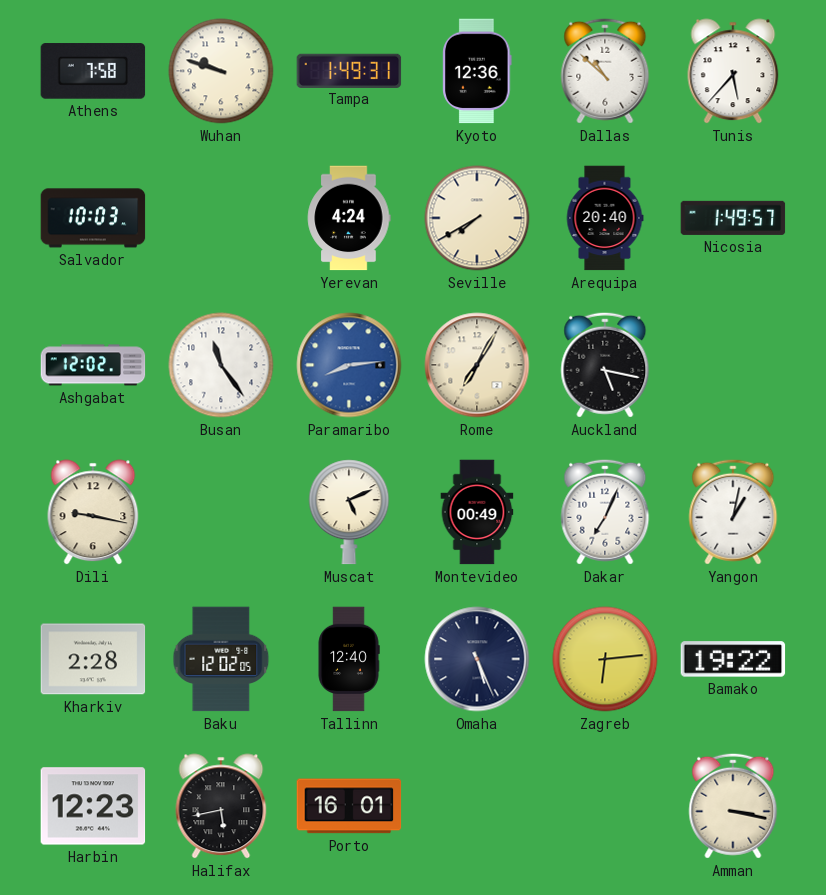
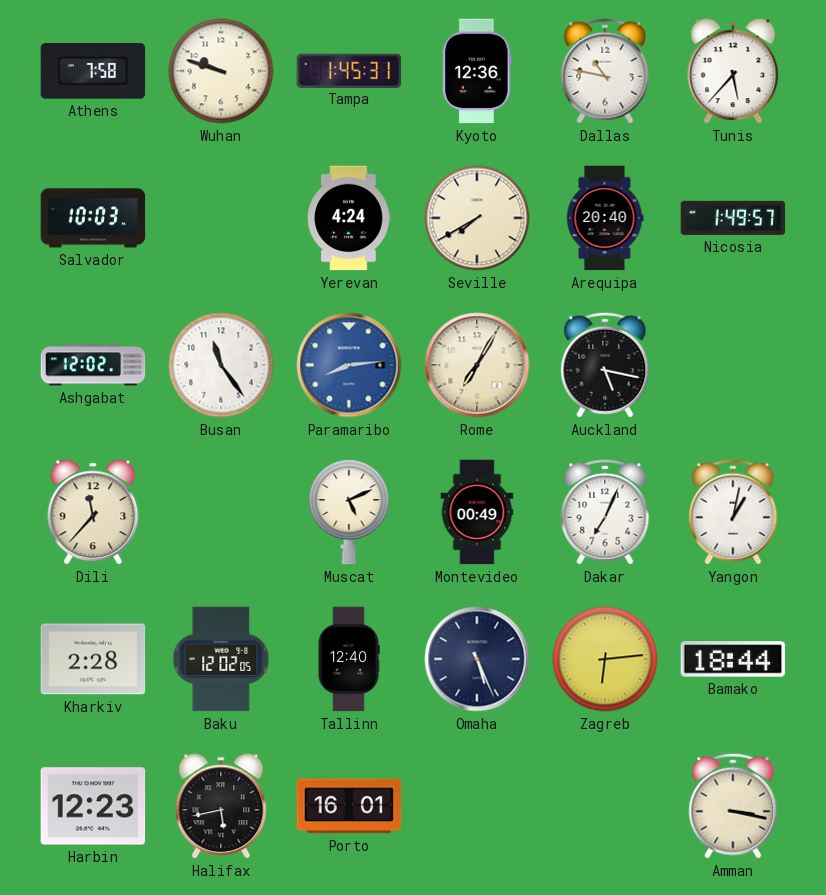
Tampa: 1:49 -> 1:45
Dallas: 10:52 -> 10:47
Dili: 9:17 -> 11:37
Bamako: 19:22 -> 18:44
